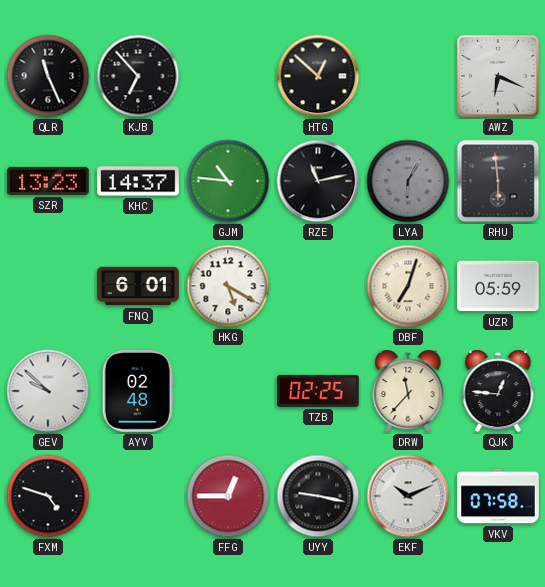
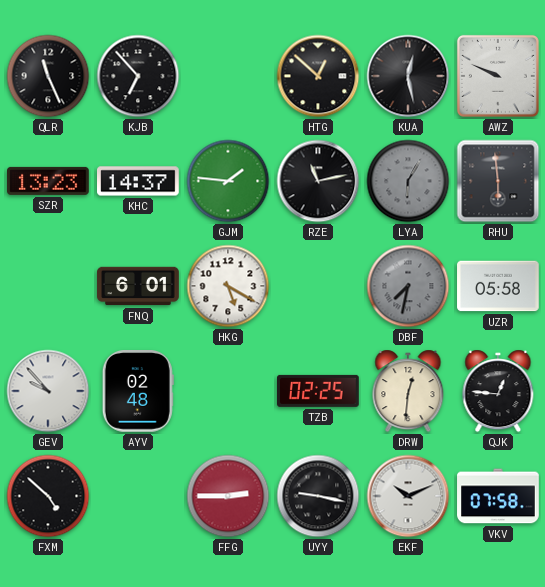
KUA: none -> 12:28
AWZ: 6:19 -> 9:49
GJM: 10:46 -> 1:46
DBF: 7:03 -> 7:32
DBF dial: cream -> grey
UZR: 05:59 -> 05:58
GEV: 9:52 -> 9:53
DRW: 11:37 -> 12:31
FXM: 4:48 -> 4:52
FFG: 12:45 -> 2:45
